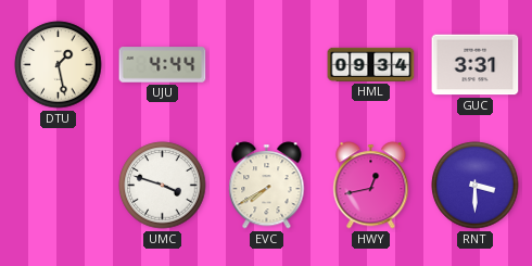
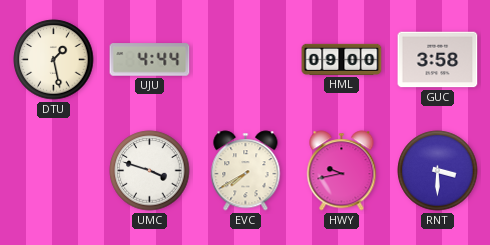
HML: 09:34 -> 09:00
GUC: 3:31 -> 3:58
HWY: 12:43 -> 9:43
